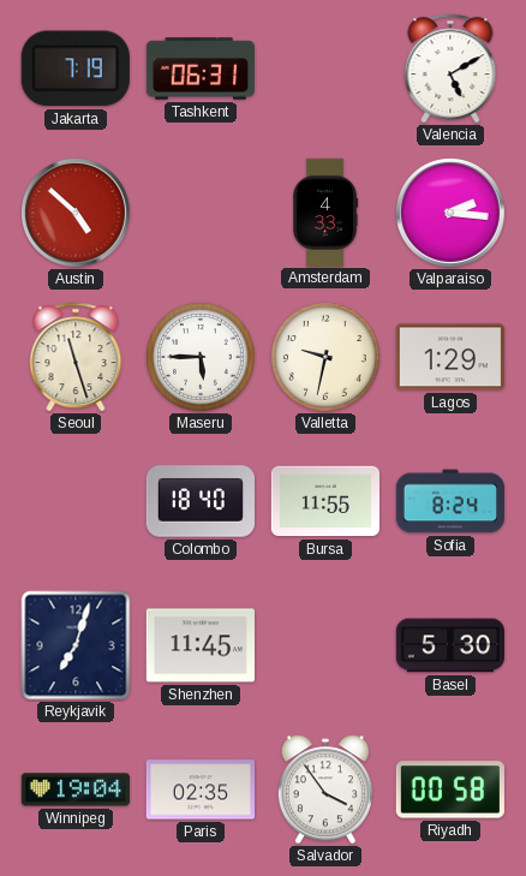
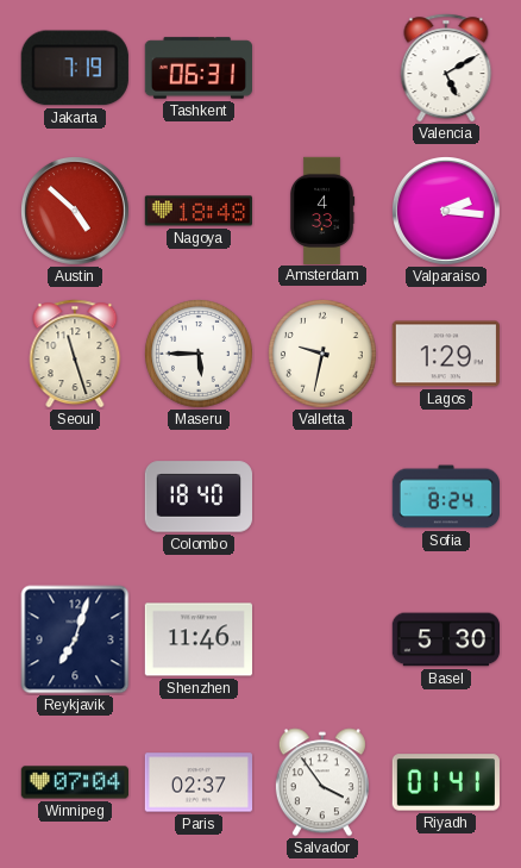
Nagoya: none -> 18:48
Bursa: 11:55 -> none
Shenzhen: 11:45 -> 11:46
Winnipeg: 19:04 -> 07:04
Paris: 02:35 -> 02:37
Riyadh: 00:58 -> 01:41
